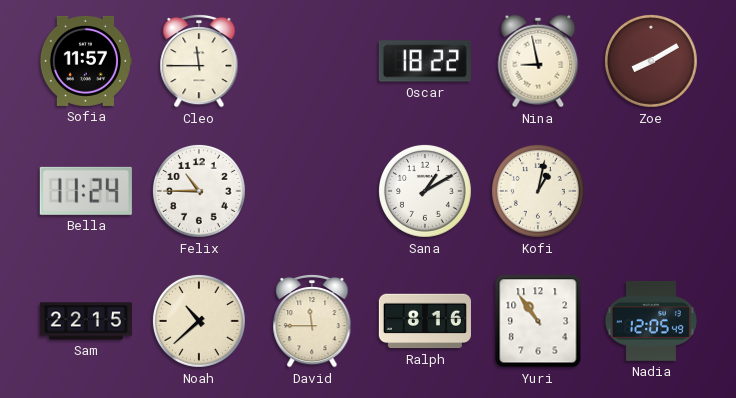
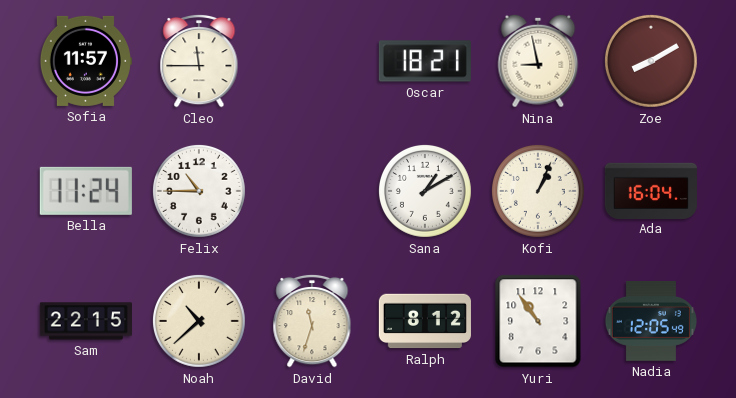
Oscar: 18:22 -> 18:21
Kofi: 1:02 -> 1:04
Ada: none -> 16:04
David: 11:45 -> 11:33
Ralph: 8:16 -> 8:12
